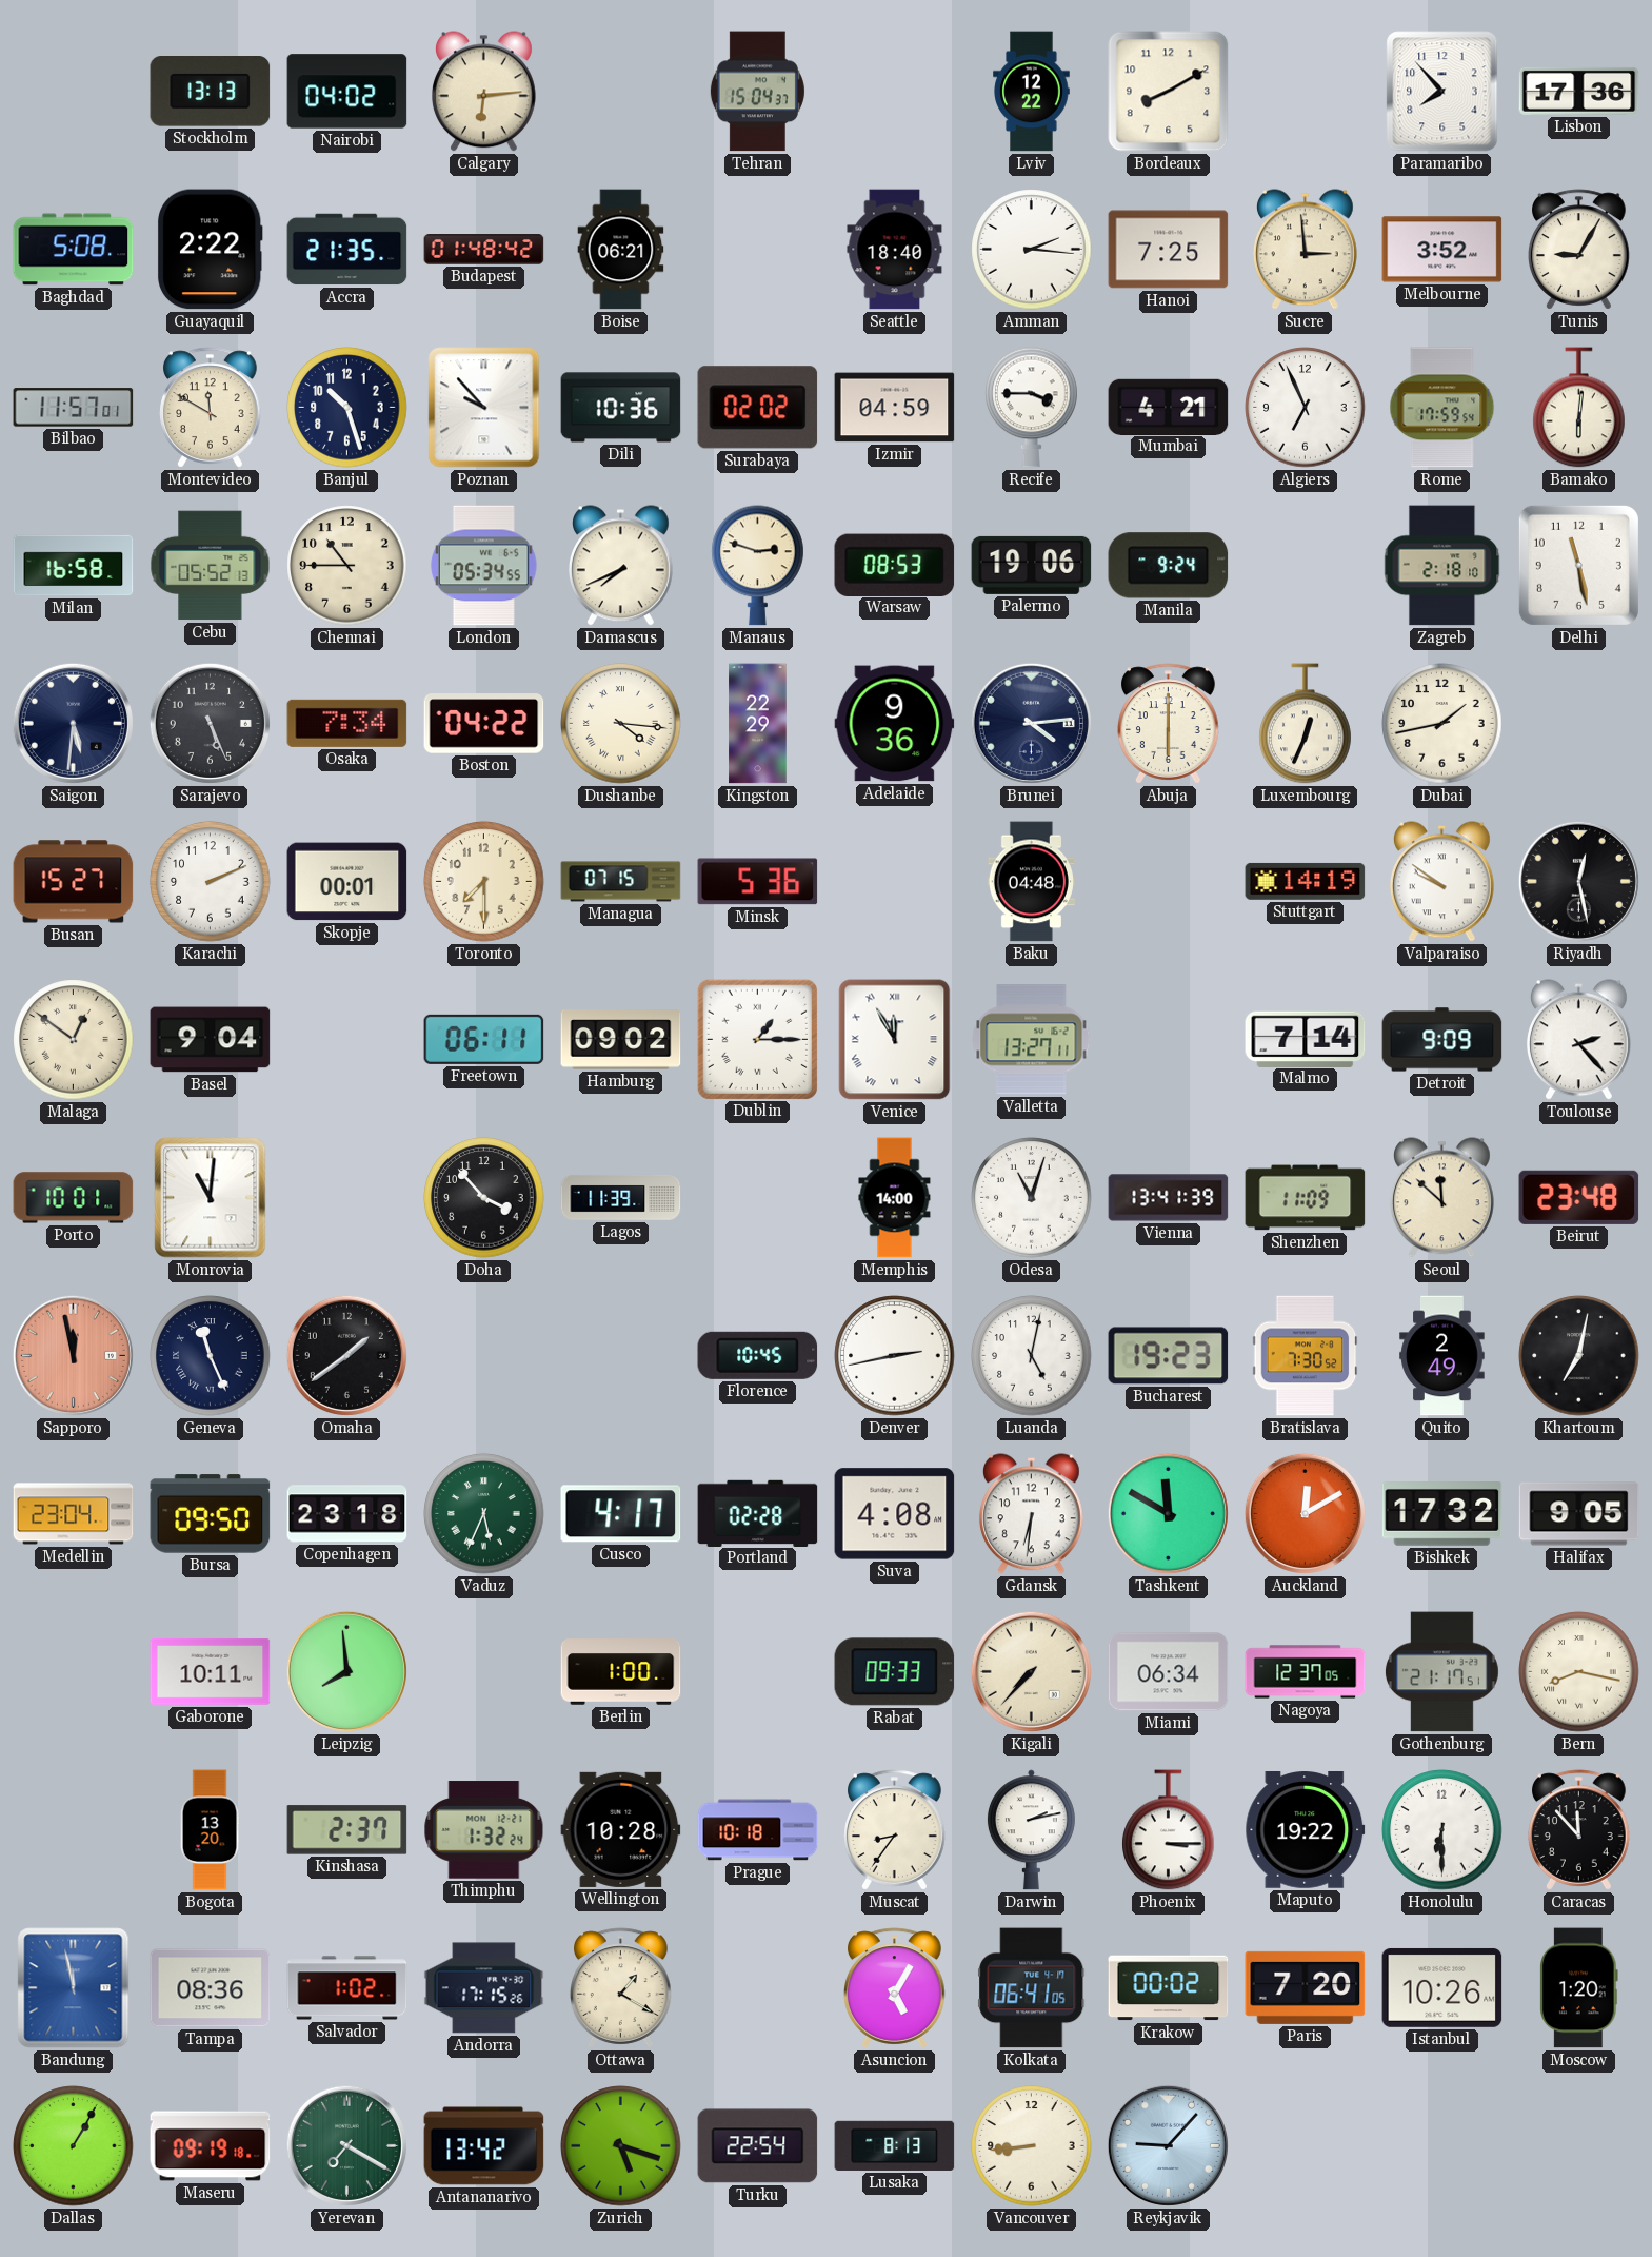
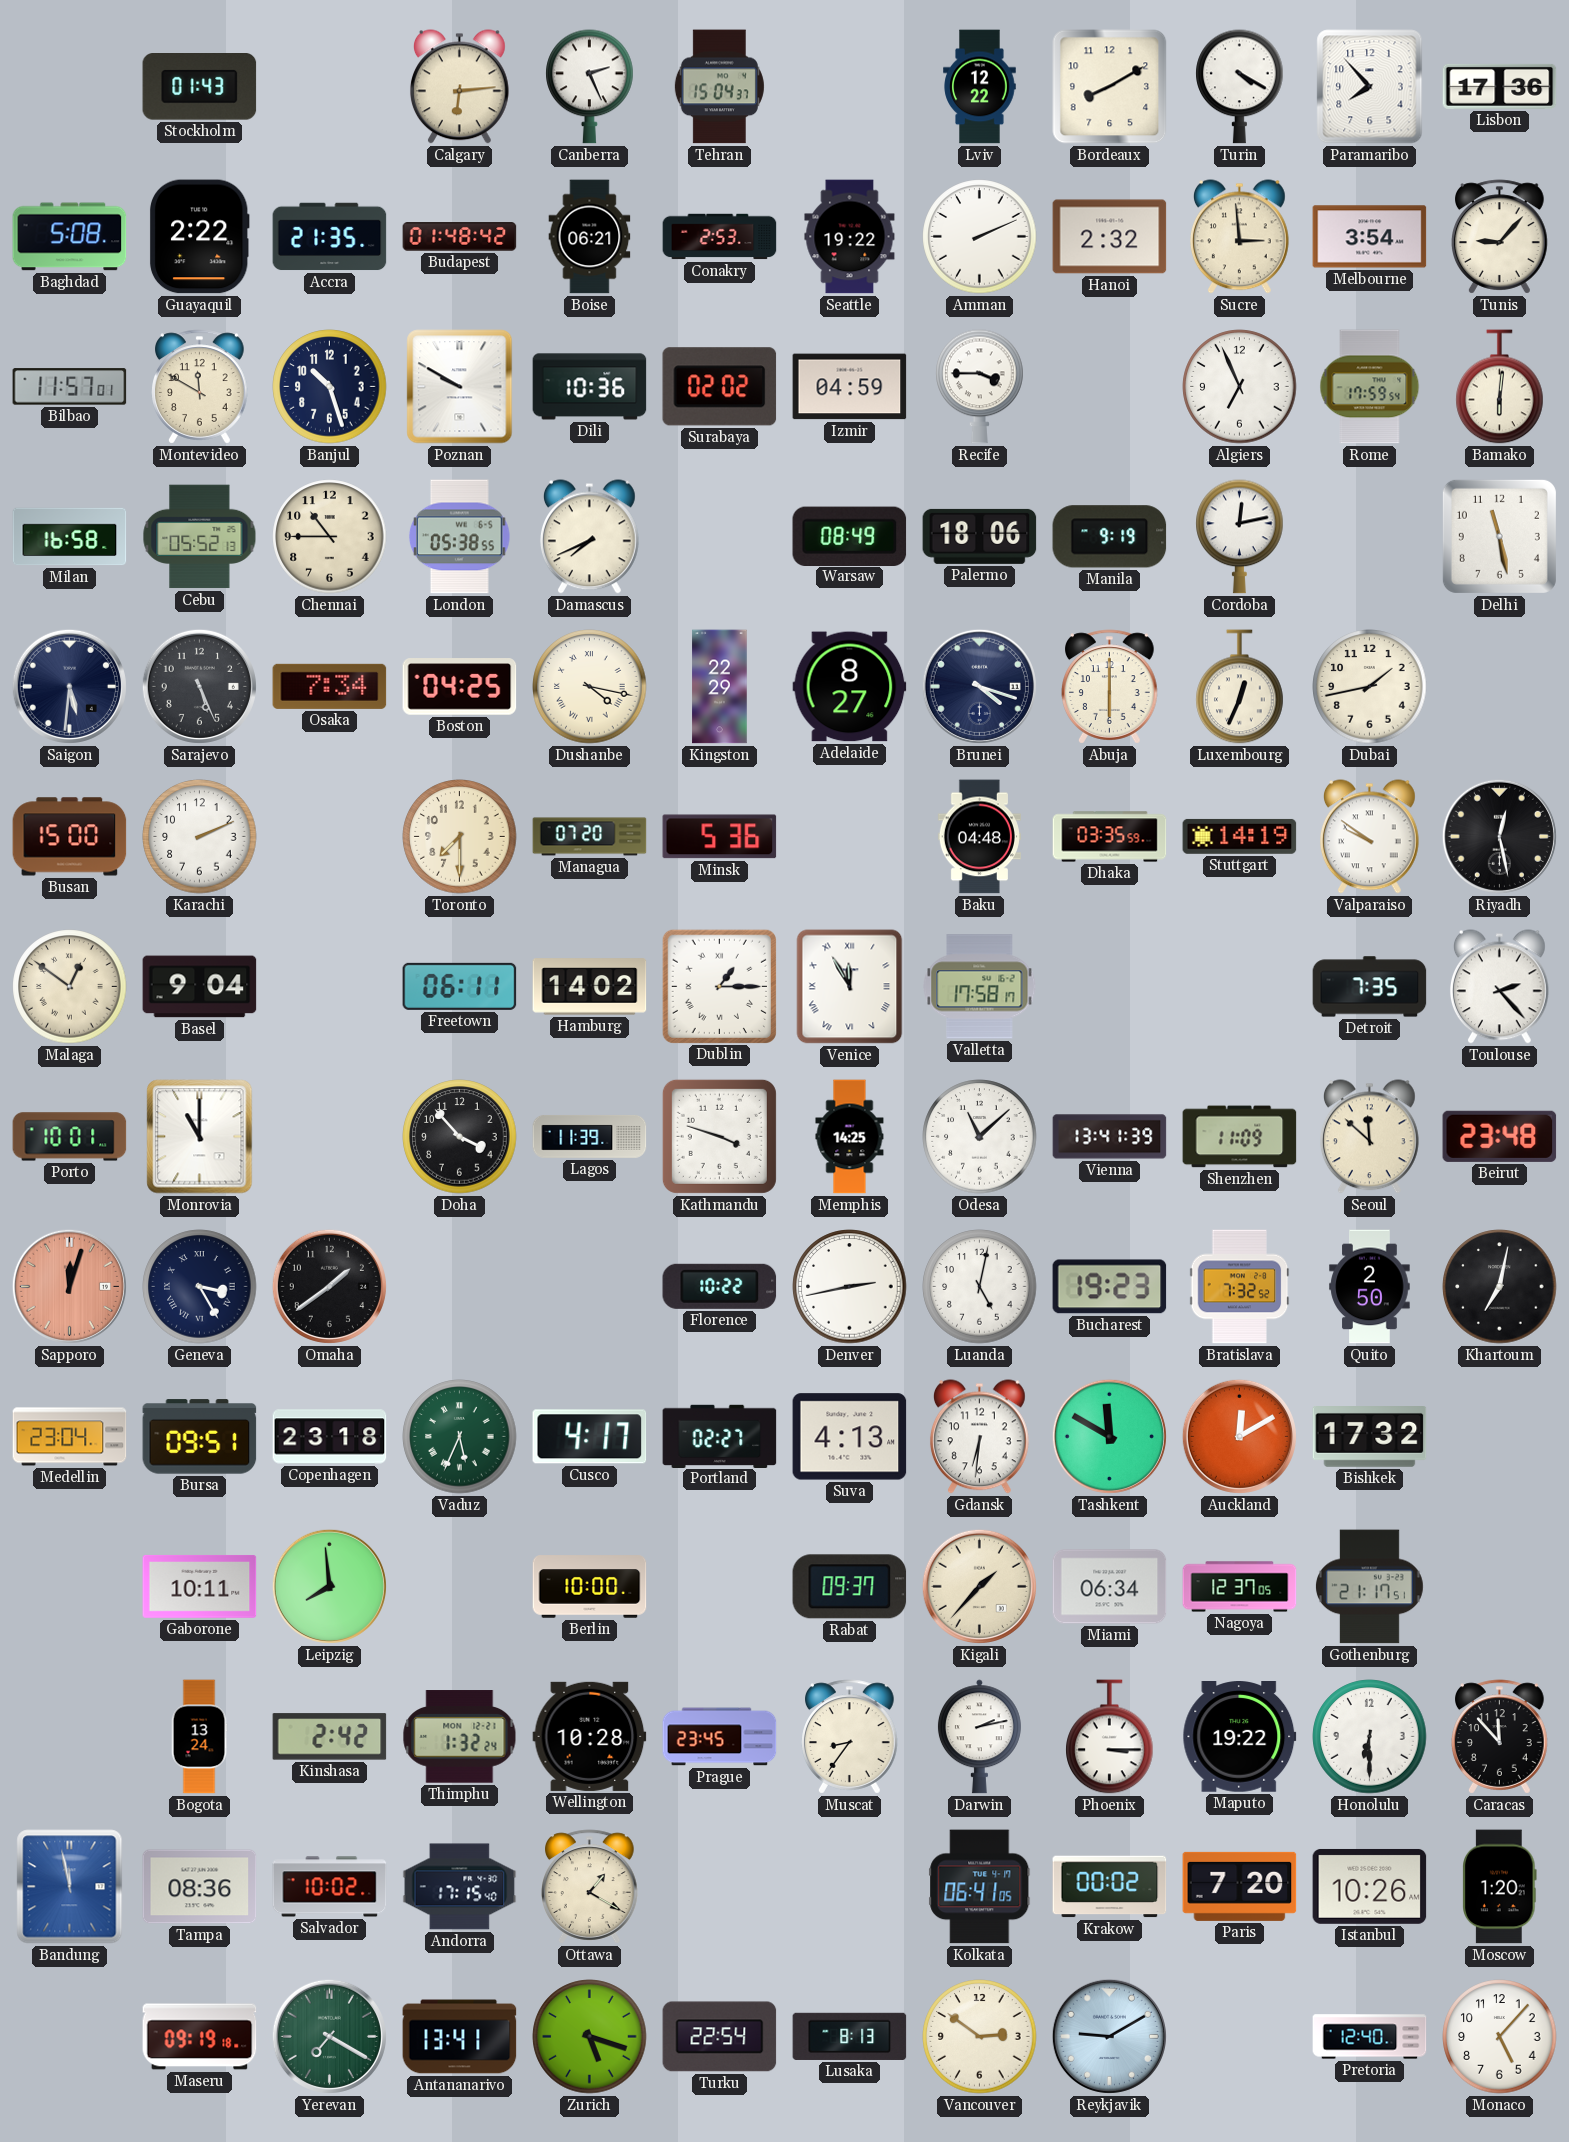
Stockholm: 13:13 -> 01:43
Nairobi: 04:02 -> none
Canberra: none -> 2:26
Turin: none -> 4:20
Conakry: none -> 2:53
Seattle: 18:40 -> 19:22
Amman: 2:16 -> 2:11
Hanoi: 7:25 -> 2:32
Melbourne: 3:52 -> 3:54
Tunis: 9:05 -> 9:07
Poznan: 9:53 -> 9:50
Mumbai: 4:21 -> none
London: 05:34 -> 05:38
Manaus: 2:48 -> none
Warsaw: 08:53 -> 08:49
Palermo: 19:06 -> 18:06
Manila: 9:24 -> 9:19
Cordoba: none -> 12:13
Zagreb: 2:18 -> none
Boston: 04:22 -> 04:25
Dushanbe: 4:16 -> 4:17
Adelaide: 9:36 -> 8:27
Brunei: 4:14 -> 4:18
Busan: 15:27 -> 15:00
Skopje: 00:01 -> none
Managua: 07:15 -> 07:20
Dhaka: none -> 03:35
Hamburg: 09:02 -> 14:02
Valletta: 13:27 -> 17:58
Malmo: 7:14 -> none
Detroit: 9:09 -> 7:35
Monrovia: 11:01 -> 11:00
Kathmandu: none -> 3:48
Memphis: 14:00 -> 14:25
Odesa: 11:03 -> 11:08
Sapporo: 11:58 -> 12:03
Geneva: 11:26 -> 3:25
Florence: 10:45 -> 10:22
Bratislava: 7:30 -> 7:32
Quito: 2:49 -> 2:50
Bursa: 09:50 -> 09:51
Portland: 02:28 -> 02:27
Suva: 4:08 -> 4:13
Halifax: 9:05 -> none
Berlin: 1:00 -> 10:00
Rabat: 09:33 -> 09:37
Kigali: 7:37 -> 1:37
Bern: 8:17 -> none
Bogota: 13:20 -> 13:24
Kinshasa: 2:37 -> 2:42
Prague: 10:18 -> 23:45
Salvador: 1:02 -> 10:02
Andorra: 17:15:26 -> 17:15:40
Asuncion: 5:05 -> none
Dallas: 1:05 -> none
Antananarivo: 13:42 -> 13:41
Vancouver: 8:44 -> 2:51
Reykjavik: 9:07 -> 9:10
Pretoria: none -> 12:40
Monaco: none -> 5:07
